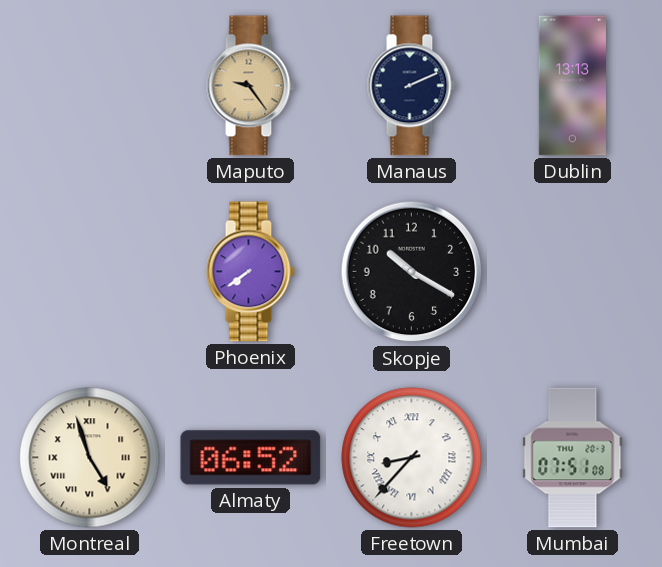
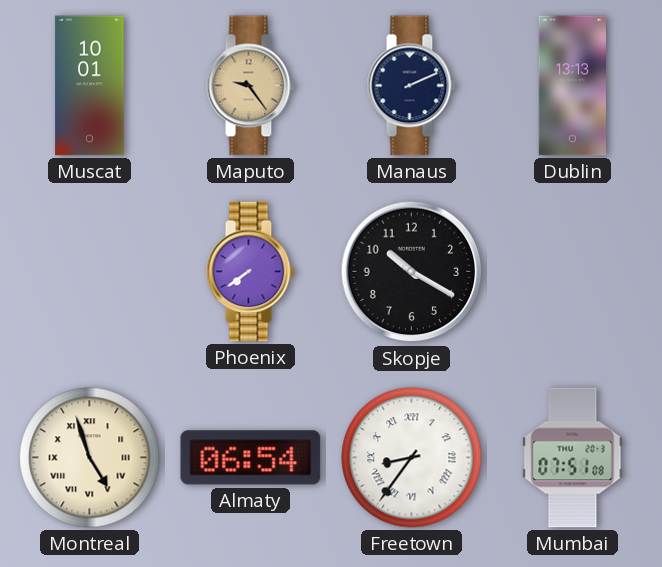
Muscat: none -> 10:01
Almaty: 06:52 -> 06:54
Freetown: 8:37 -> 8:36
